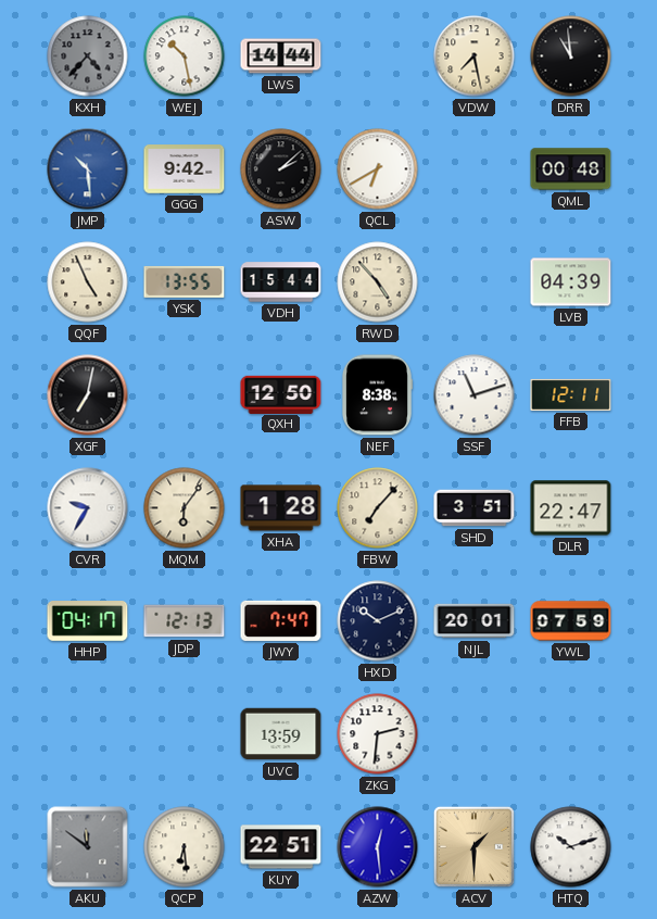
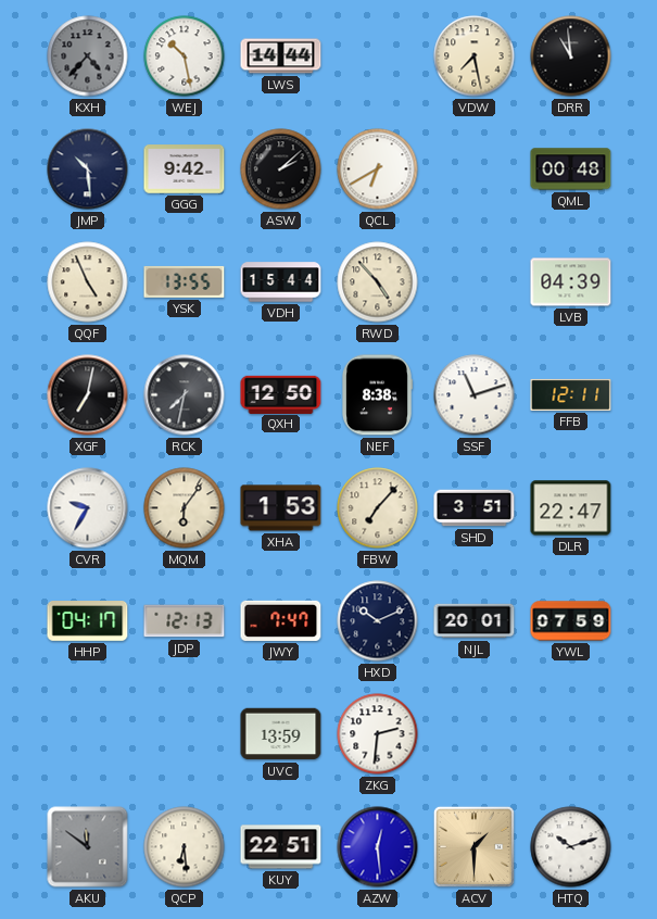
JMP dial: blue -> navy
RCK: none -> 7:32
XHA: 1:28 -> 1:53
